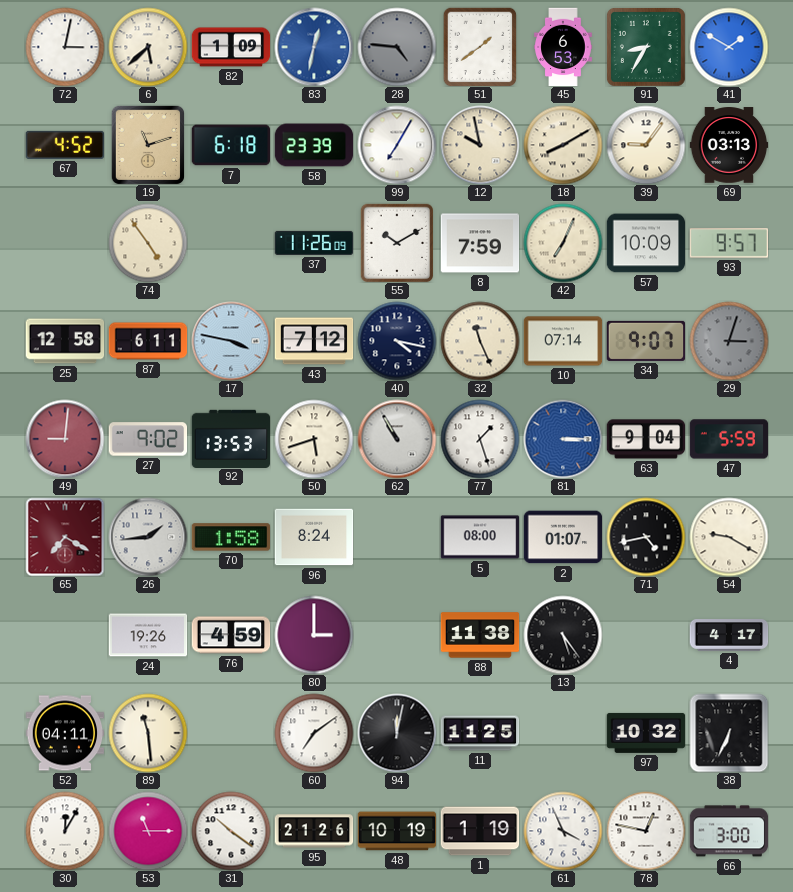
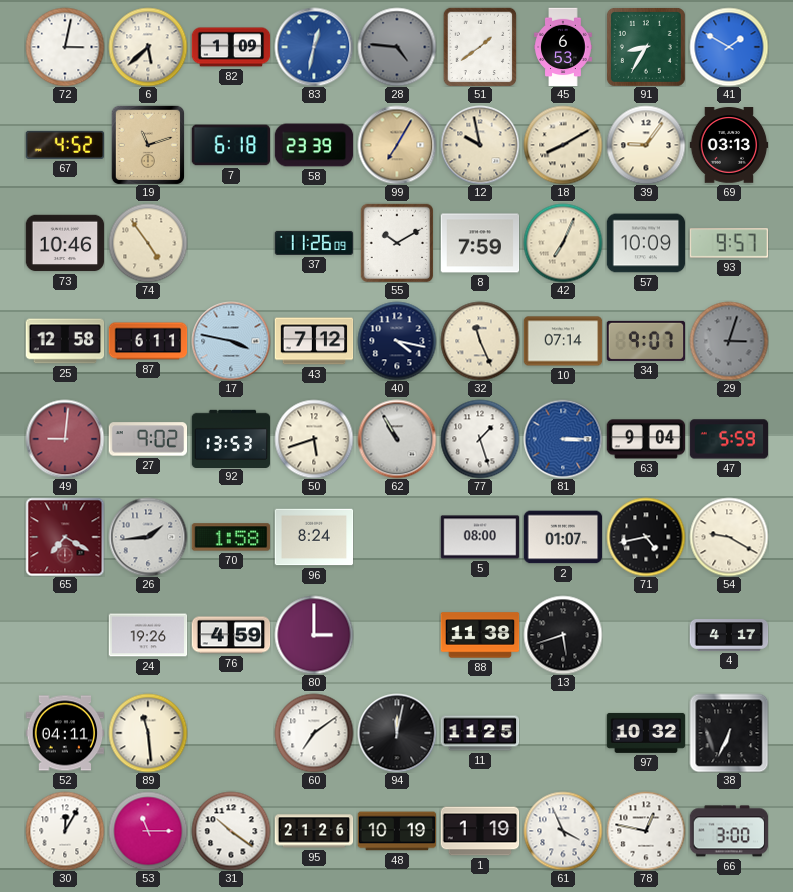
99 dial: white -> champagne
73: none -> 10:46
13: 5:24 -> 5:42
